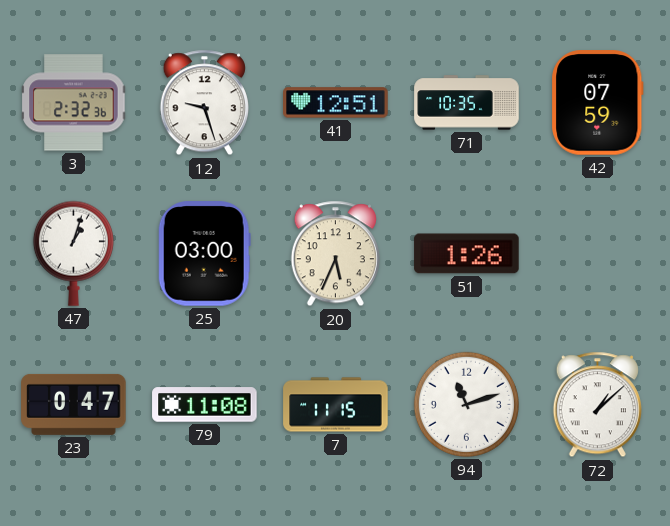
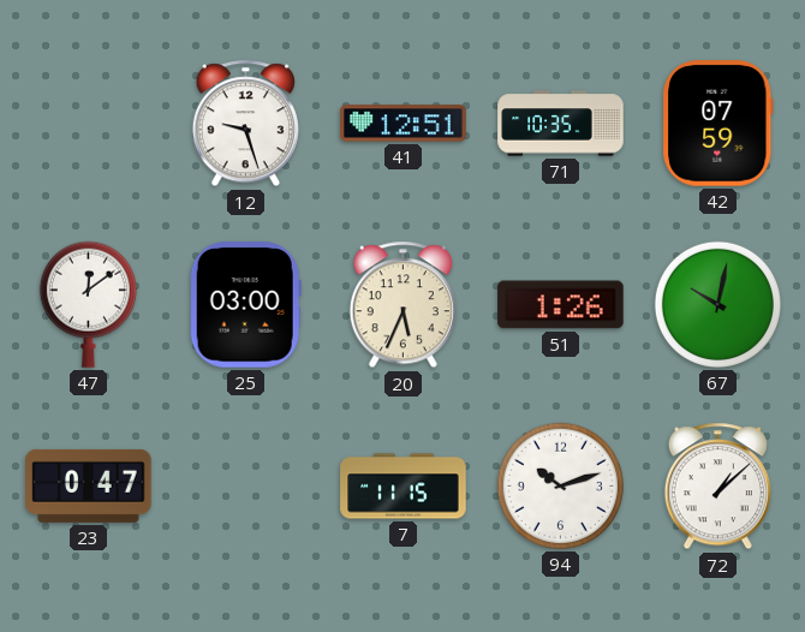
3: 2:32 -> none
47: 1:03 -> 12:09
67: none -> 10:02
79: 11:08 -> none
94: 11:12 -> 10:12
